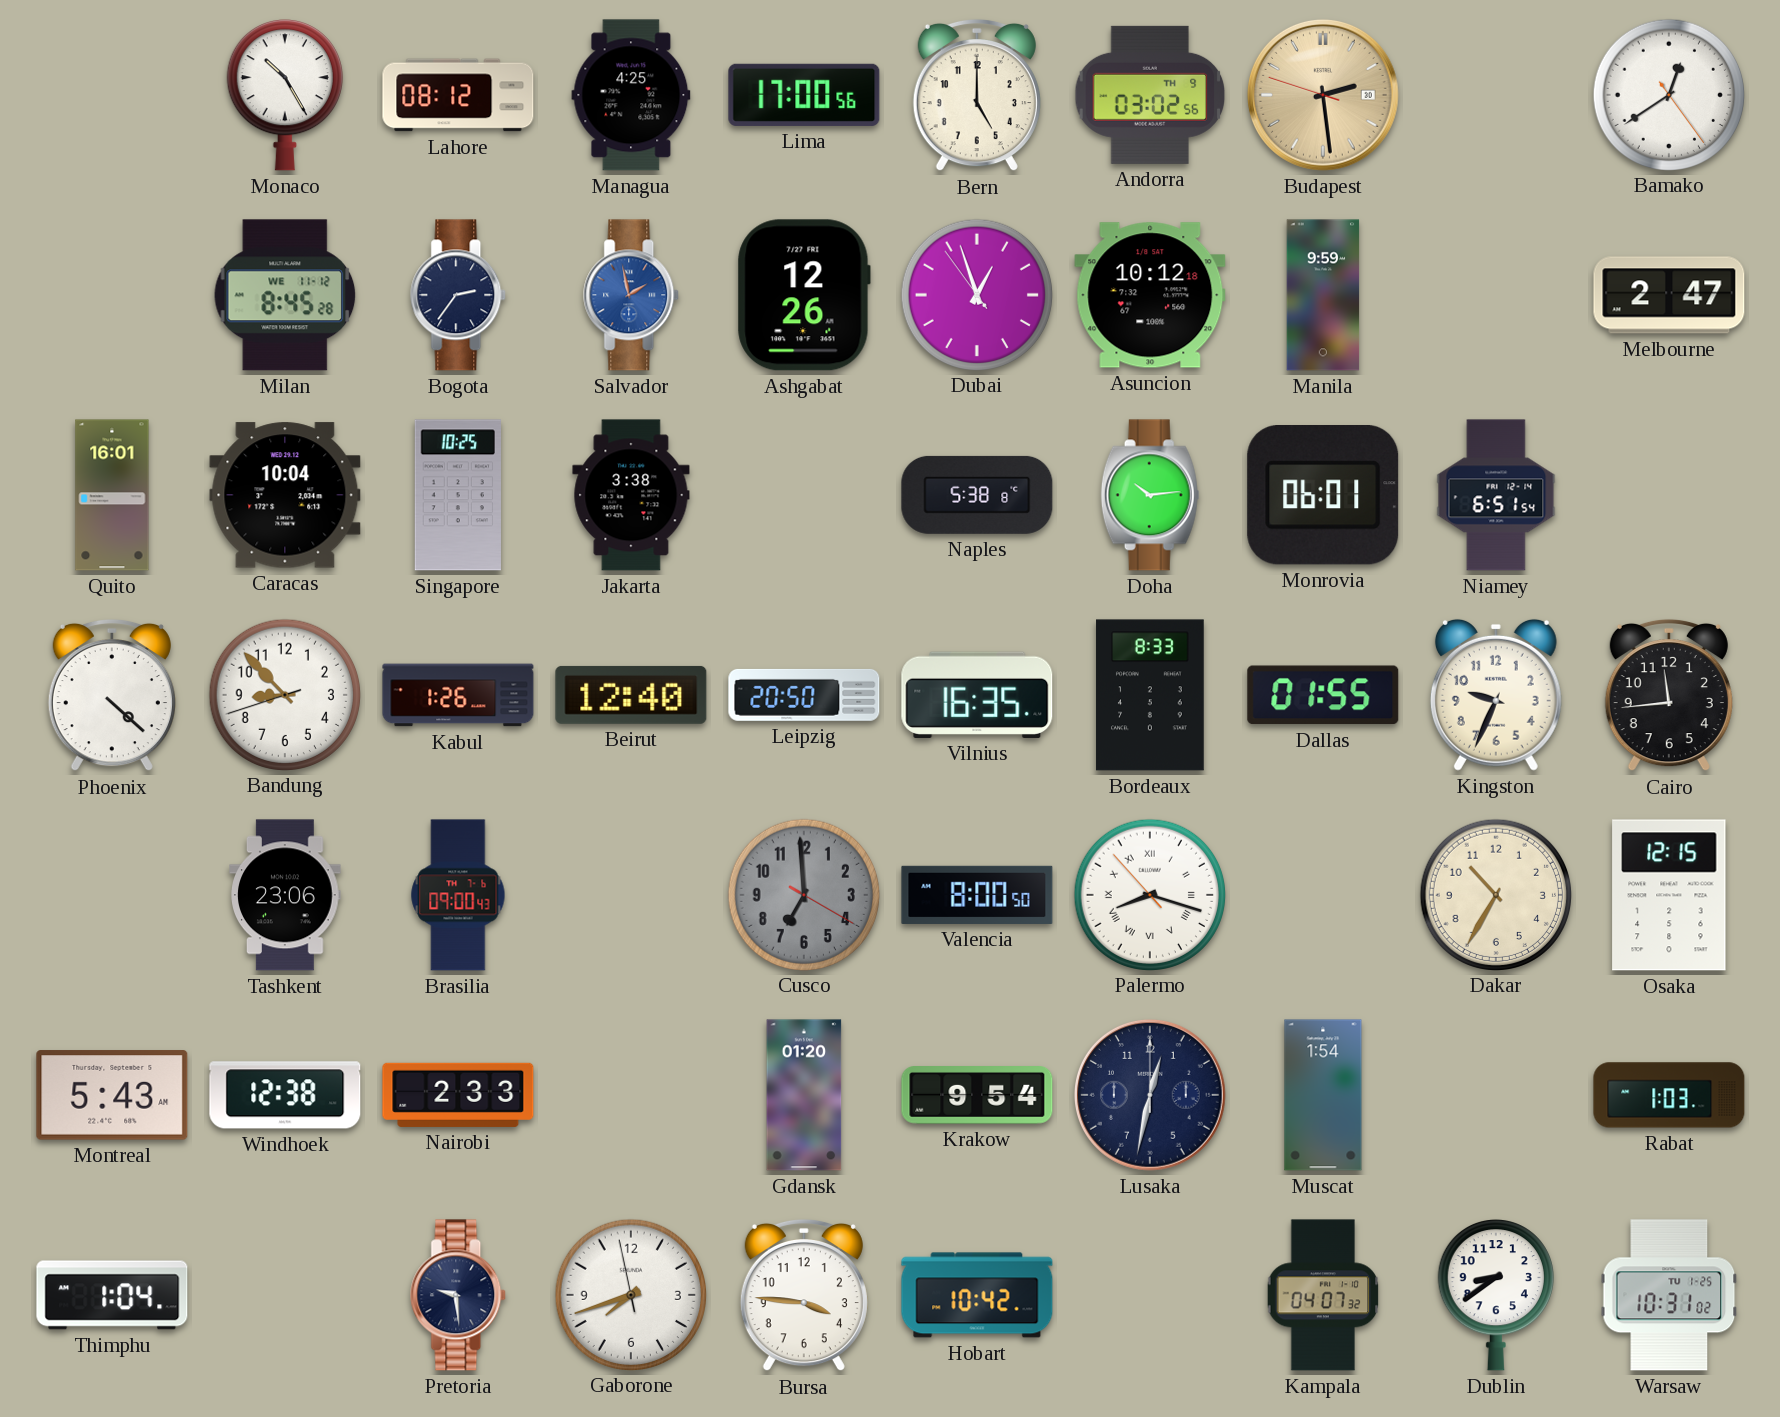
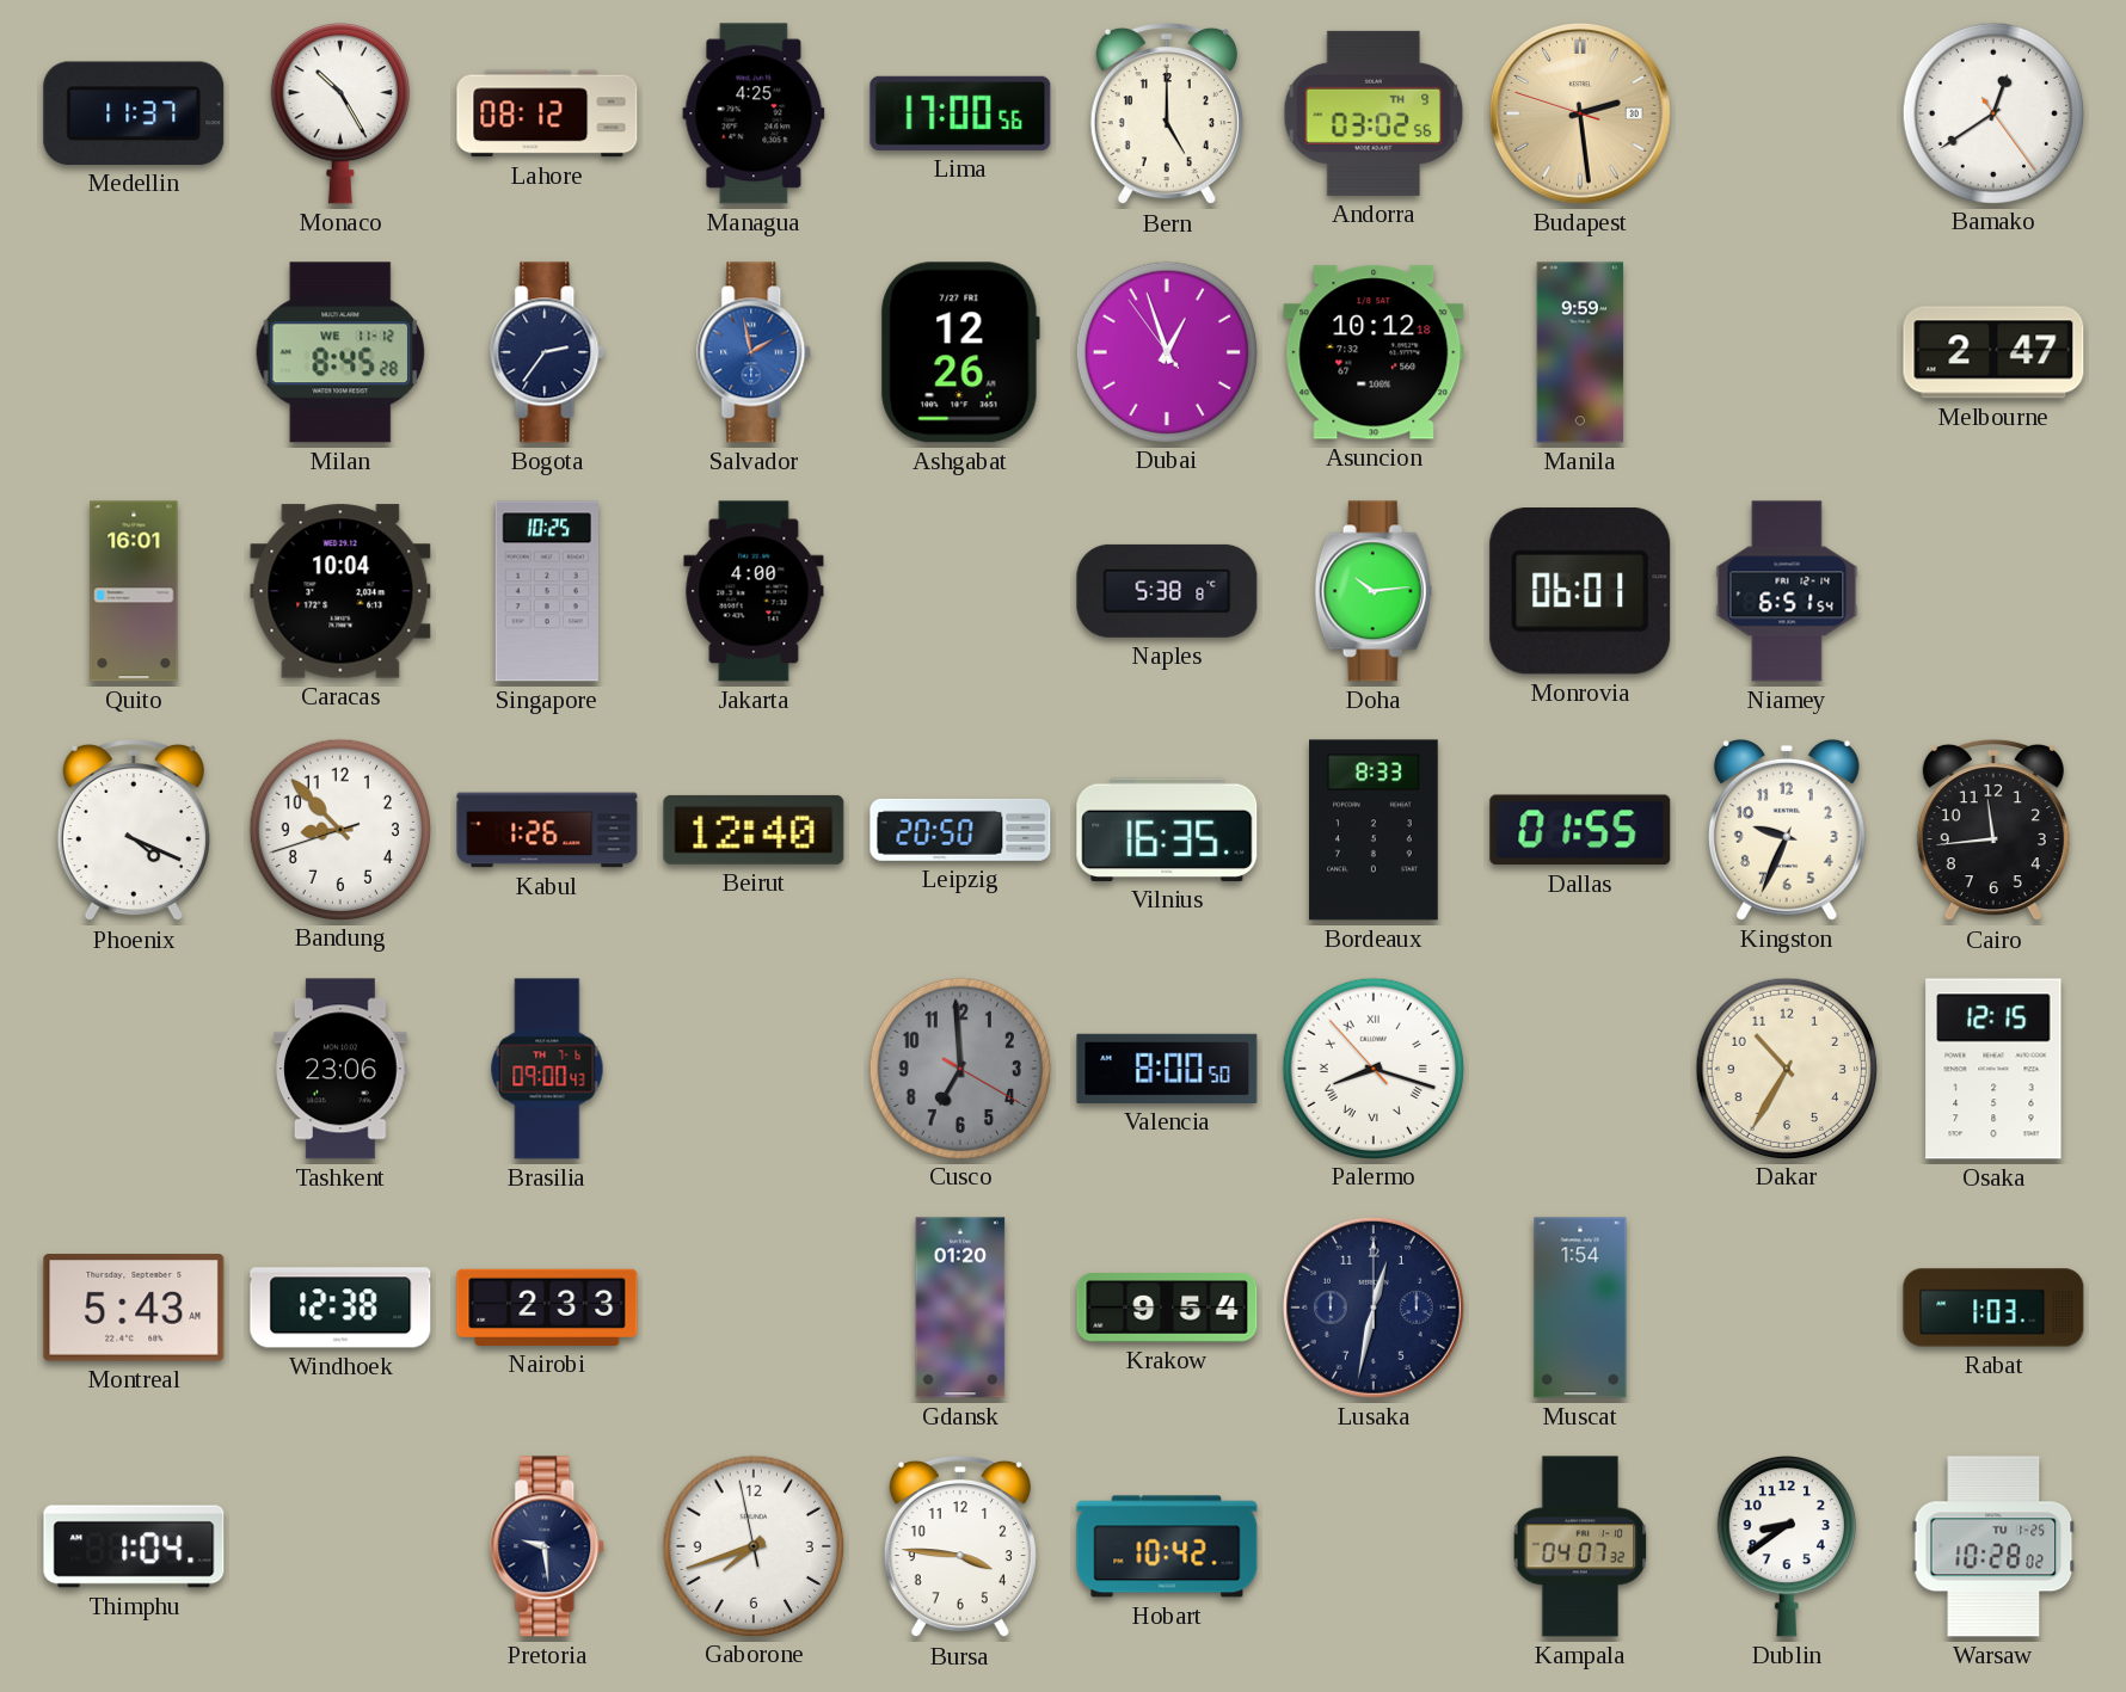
Medellin: none -> 11:37
Jakarta: 3:38 -> 4:00
Phoenix: 4:22 -> 4:19
Warsaw: 10:31 -> 10:28
